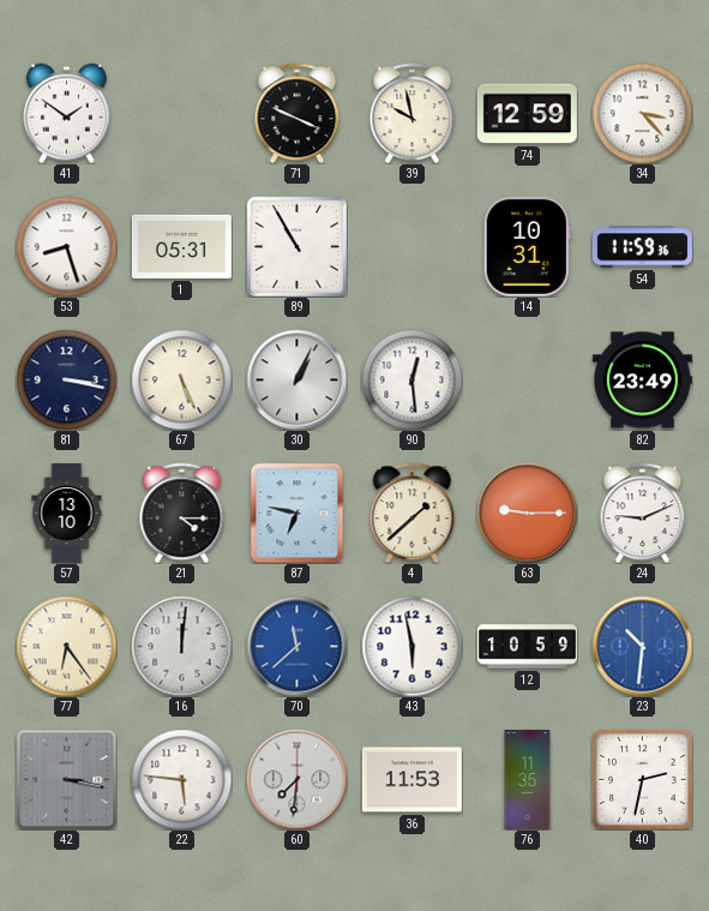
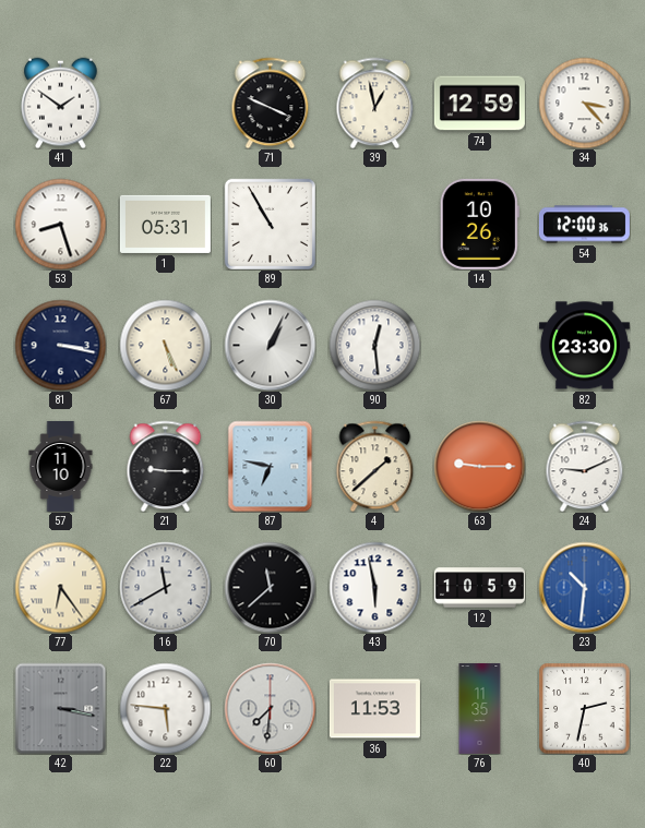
39: 9:58 -> 12:58
14: 10:31 -> 10:26
54: 11:59 -> 12:00
82: 23:49 -> 23:30
57: 13:10 -> 11:10
21: 4:15 -> 9:15
16: 12:01 -> 11:40
70 dial: blue -> black
